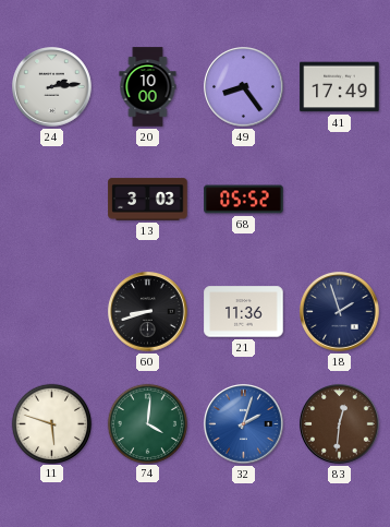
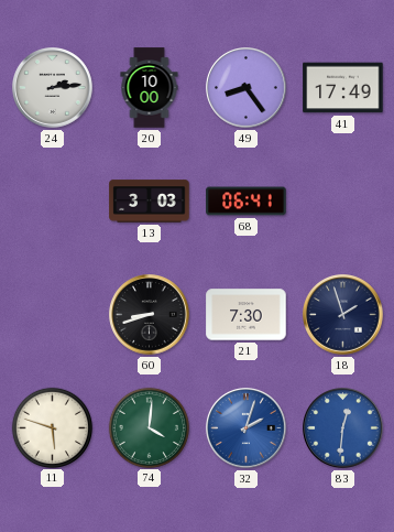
68: 05:52 -> 06:41
21: 11:36 -> 7:30
83 dial: brown -> blue
